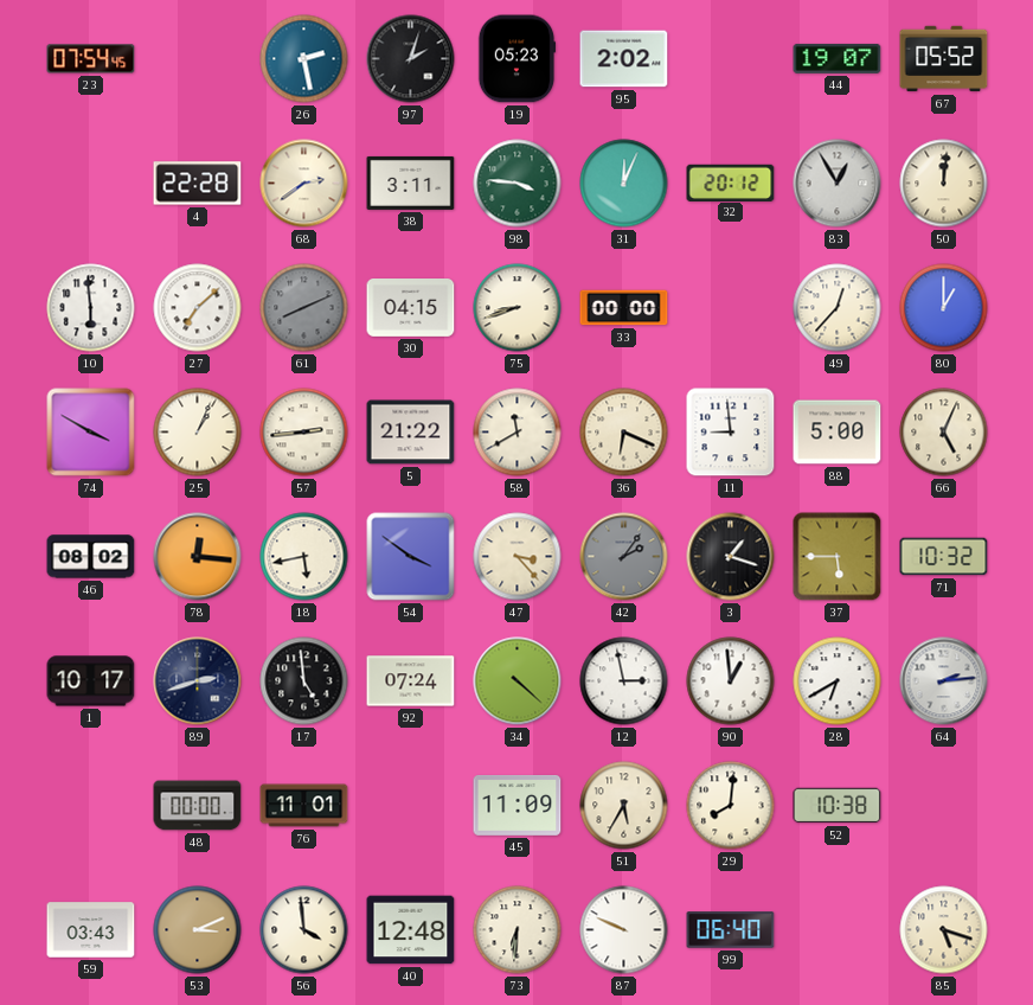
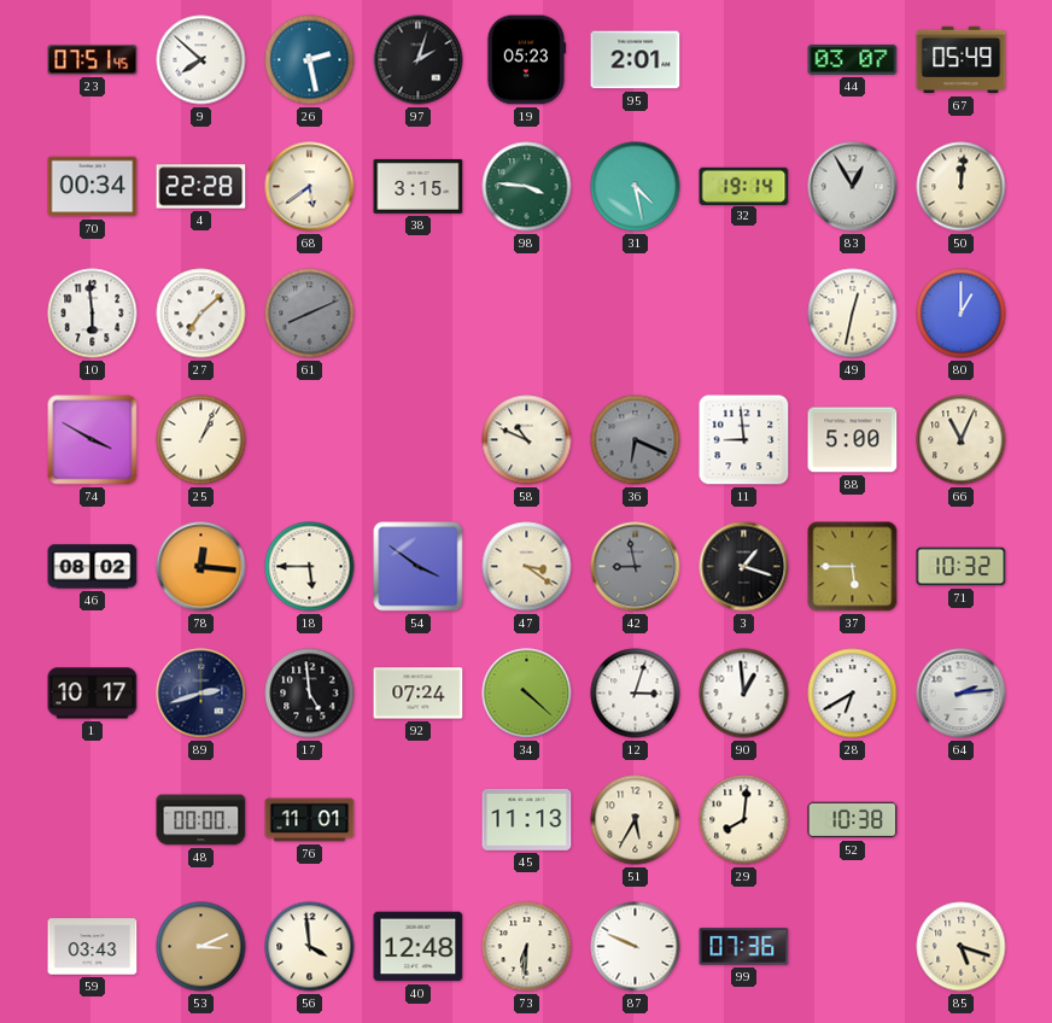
23: 07:54 -> 07:51
9: none -> 7:52
95: 2:02 -> 2:01
44: 19:07 -> 03:07
67: 05:52 -> 05:49
70: none -> 00:34
68: 2:39 -> 5:39
38: 3:11 -> 3:15
31: 12:04 -> 4:28
32: 20:12 -> 19:14
30: 04:15 -> none
75: 8:42 -> none
33: 00:00 -> none
49: 12:37 -> 12:32
57: 2:44 -> none
5: 21:22 -> none
58: 11:40 -> 10:49
36 dial: cream -> grey
66: 5:04 -> 11:04
18: 5:43 -> 5:45
47: 3:23 -> 3:21
42: 2:06 -> 8:58
12: 2:58 -> 3:03
45: 11:09 -> 11:13
99: 06:40 -> 07:36
